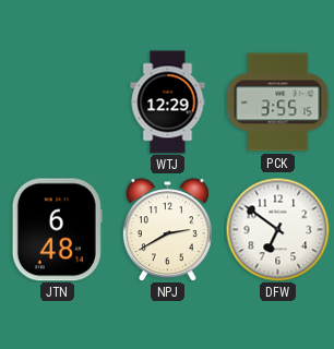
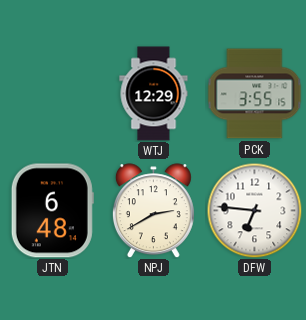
DFW: 6:51 -> 6:46
